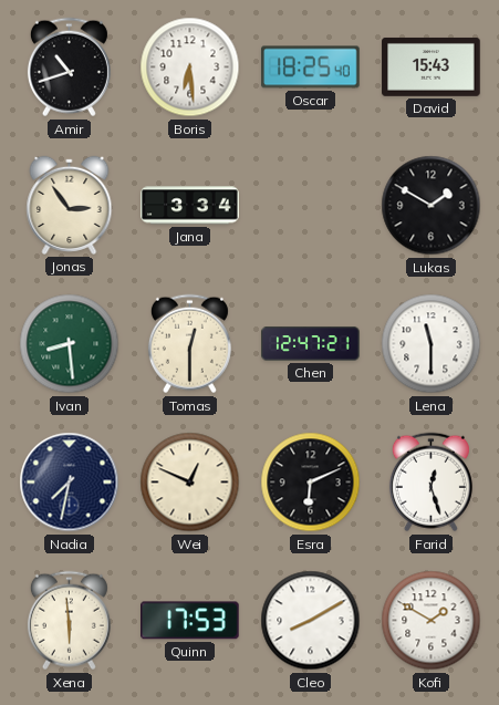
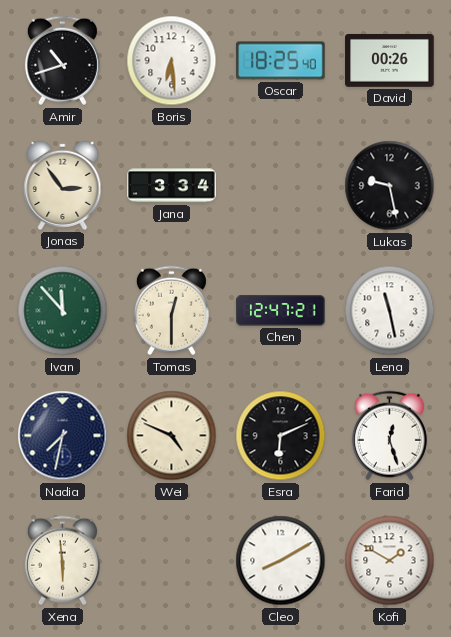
David: 15:43 -> 00:26
Lukas: 1:50 -> 9:28
Ivan: 8:29 -> 11:53
Lena: 11:30 -> 11:28
Wei: 12:49 -> 4:49
Quinn: 17:53 -> none
